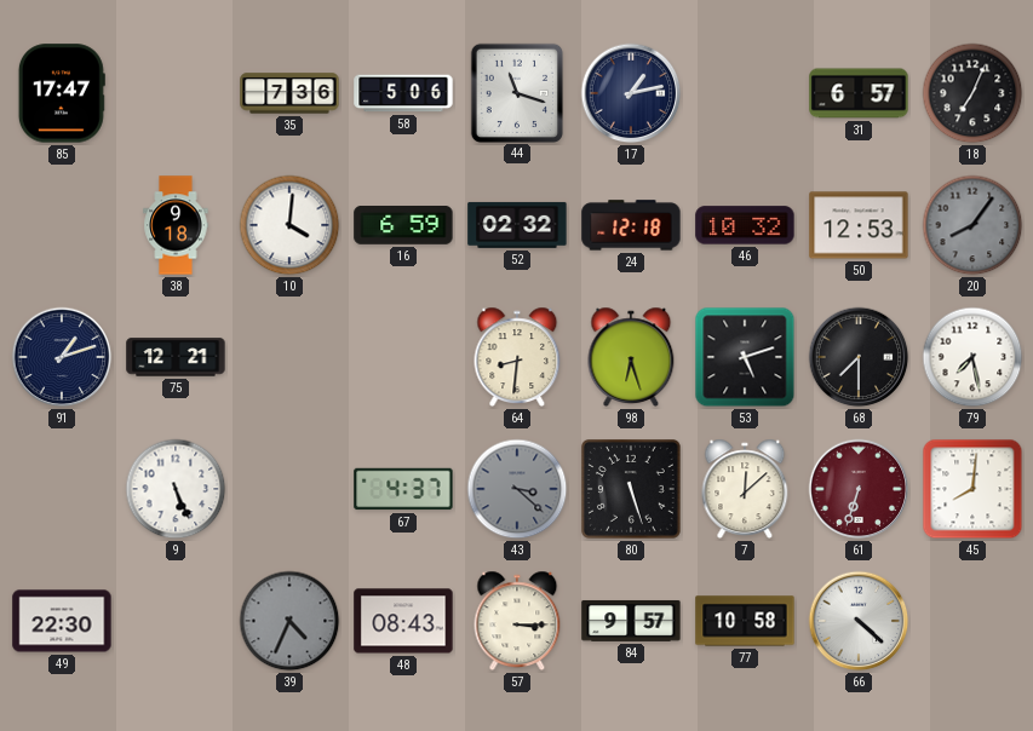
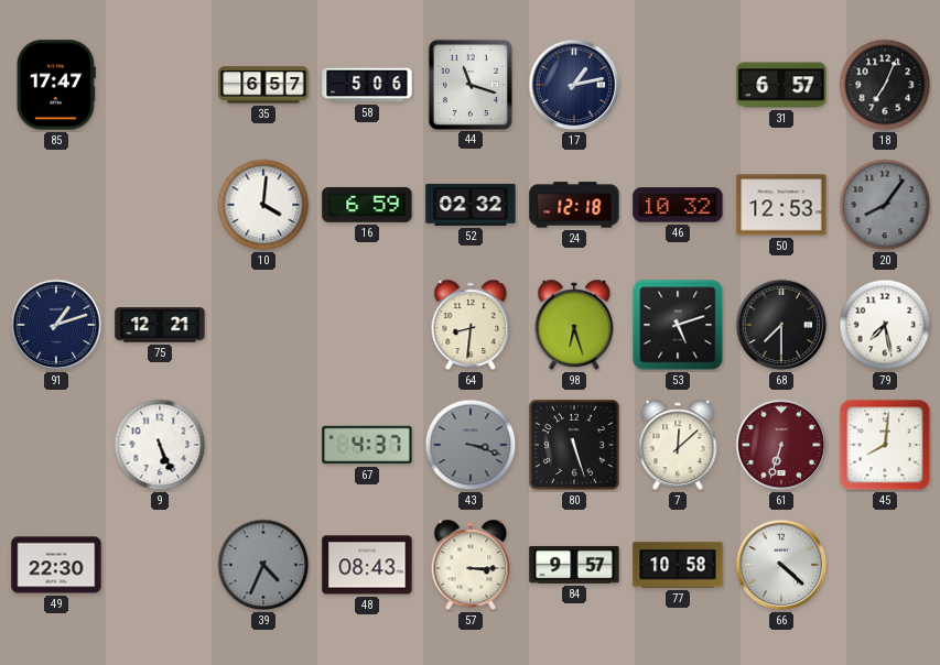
35: 7:36 -> 6:57
38: 9:18 -> none
43: 3:22 -> 3:18
